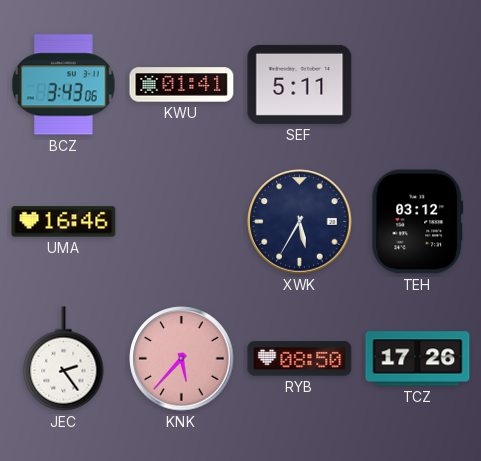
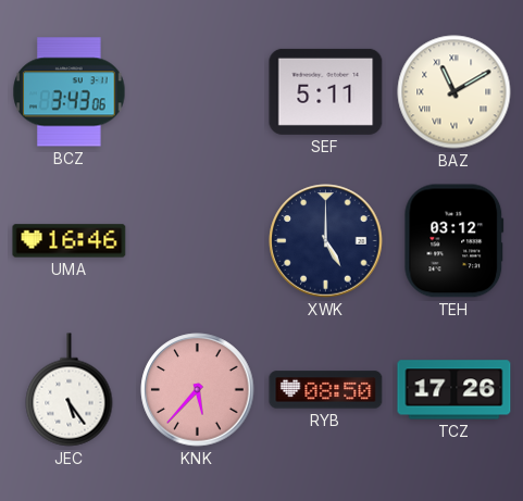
KWU: 01:41 -> none
BAZ: none -> 11:10
XWK: 5:35 -> 5:00
JEC: 2:24 -> 5:24
